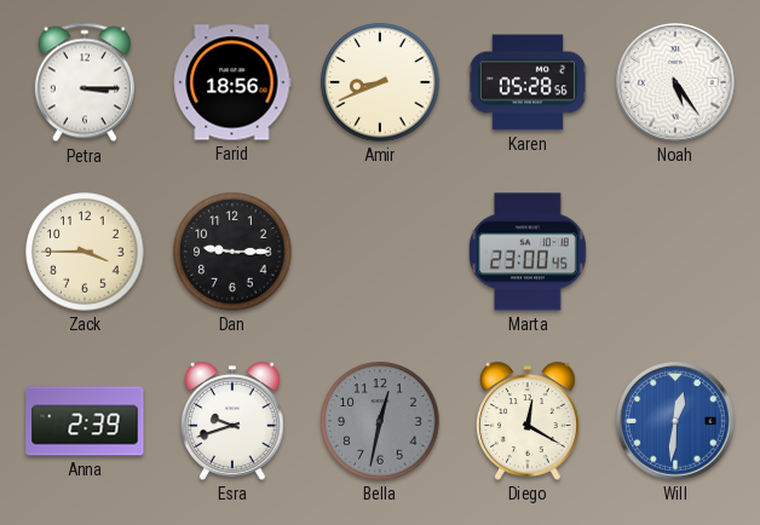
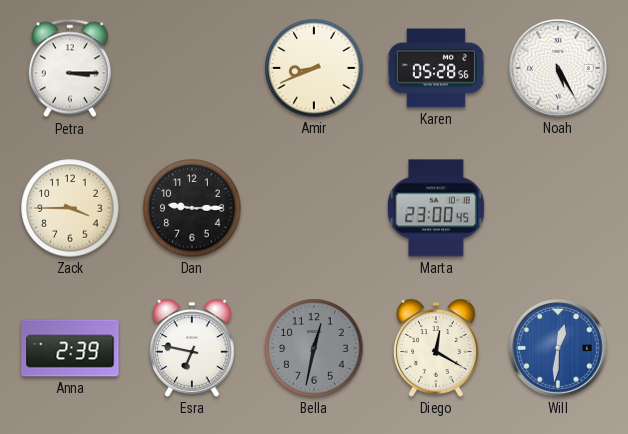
Farid: 18:56 -> none
Noah: 5:24 -> 5:25
Esra: 9:42 -> 6:47
